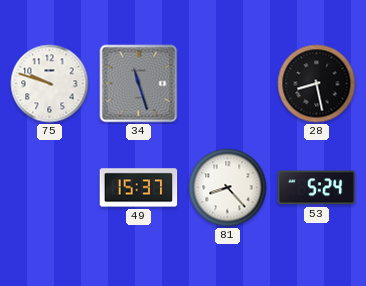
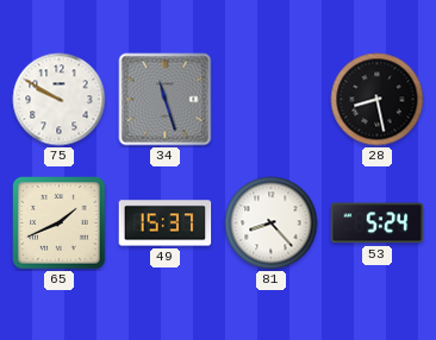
75: 9:48 -> 9:50
65: none -> 1:41
